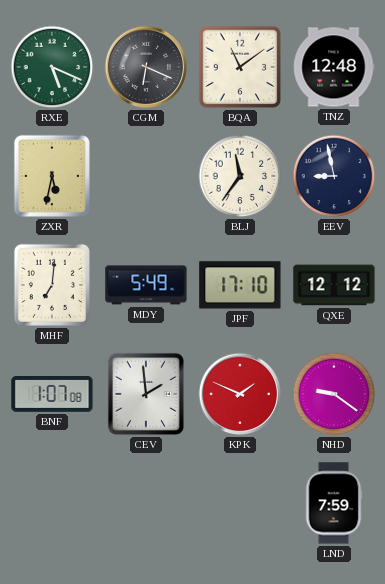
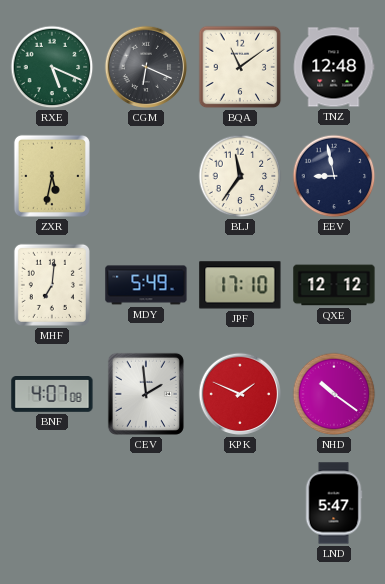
BNF: 1:07 -> 4:07
NHD: 9:21 -> 10:21
LND: 7:59 -> 5:47
